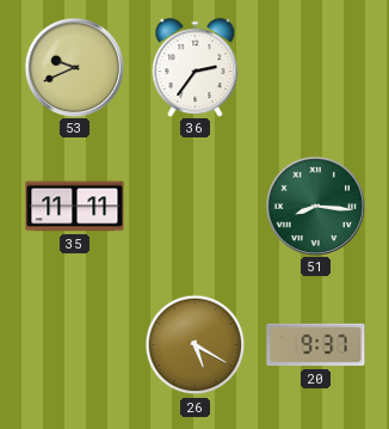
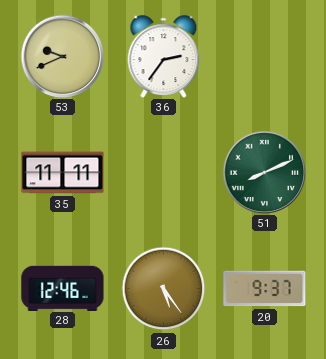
51: 8:16 -> 8:11
28: none -> 12:46
26: 5:20 -> 5:24
